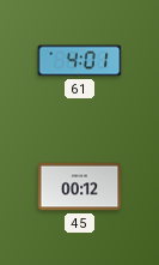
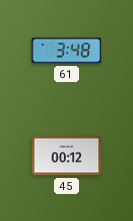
61: 4:01 -> 3:48
